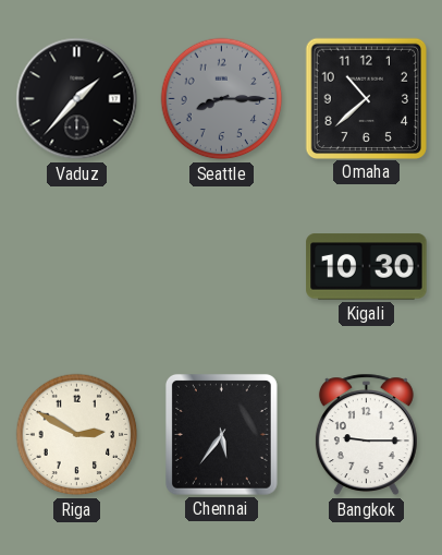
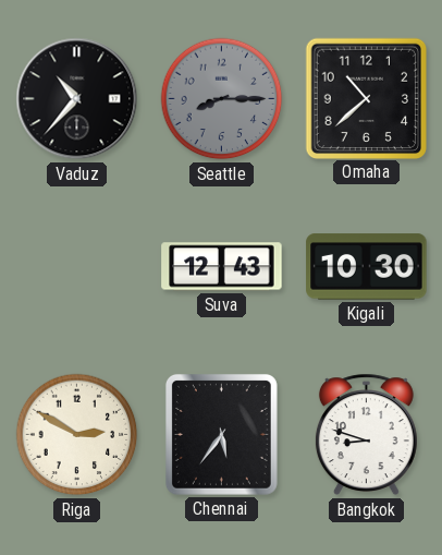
Vaduz: 1:37 -> 10:37
Suva: none -> 12:43
Bangkok: 9:15 -> 8:48
